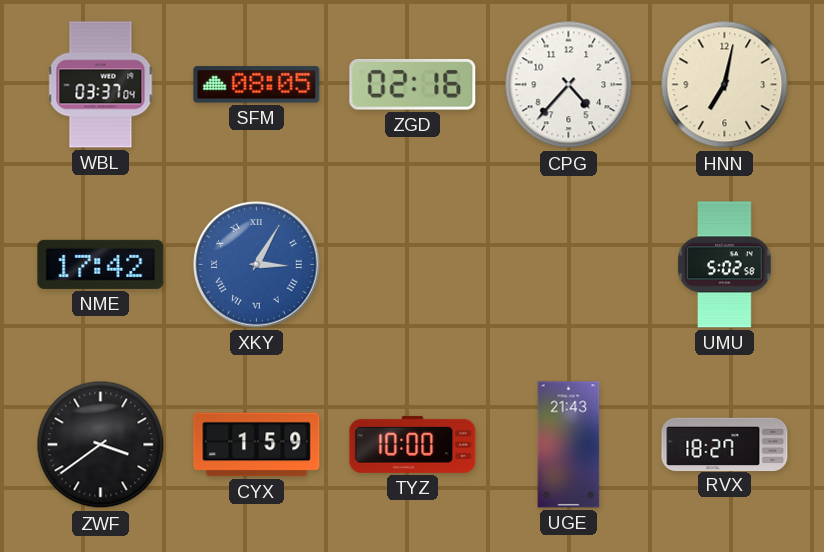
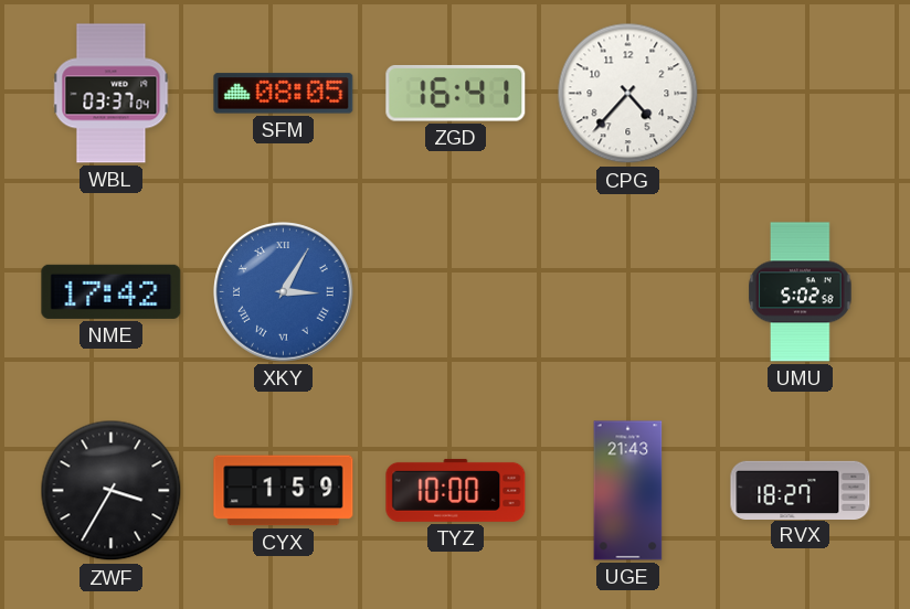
ZGD: 02:16 -> 16:41
HNN: 7:02 -> none
ZWF: 3:39 -> 3:35
